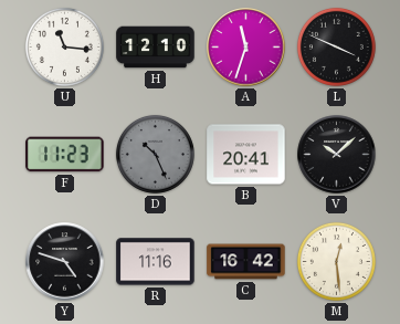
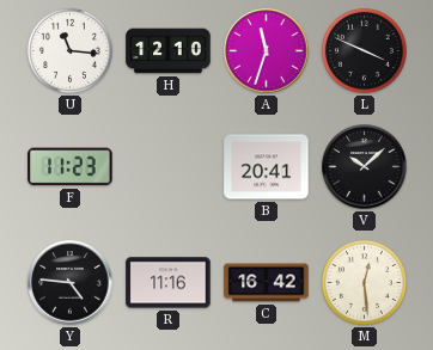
D: 10:26 -> none
Y: 4:48 -> 4:46
